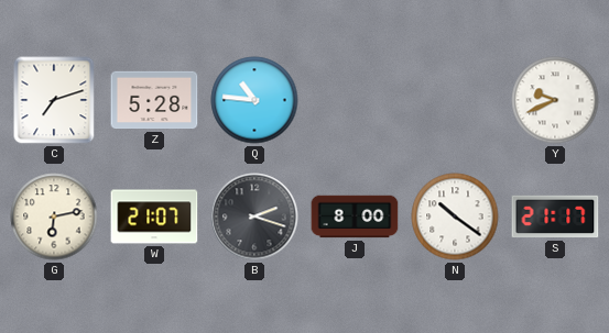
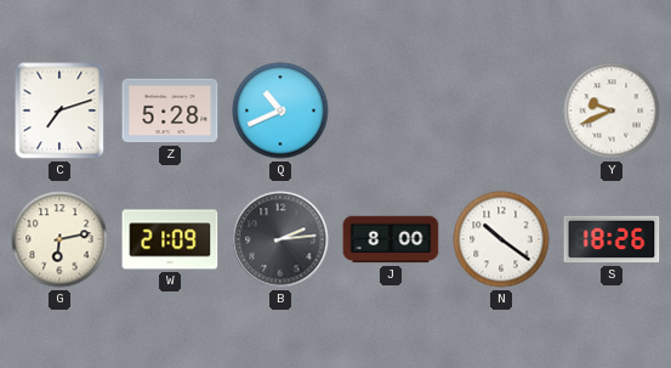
Q: 10:46 -> 10:41
W: 21:07 -> 21:09
B: 2:18 -> 2:14
S: 21:17 -> 18:26
